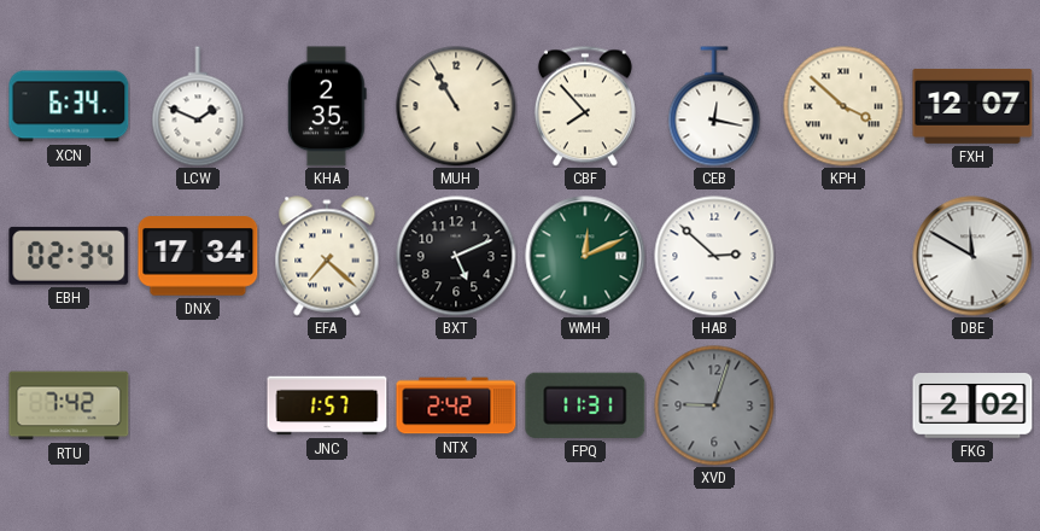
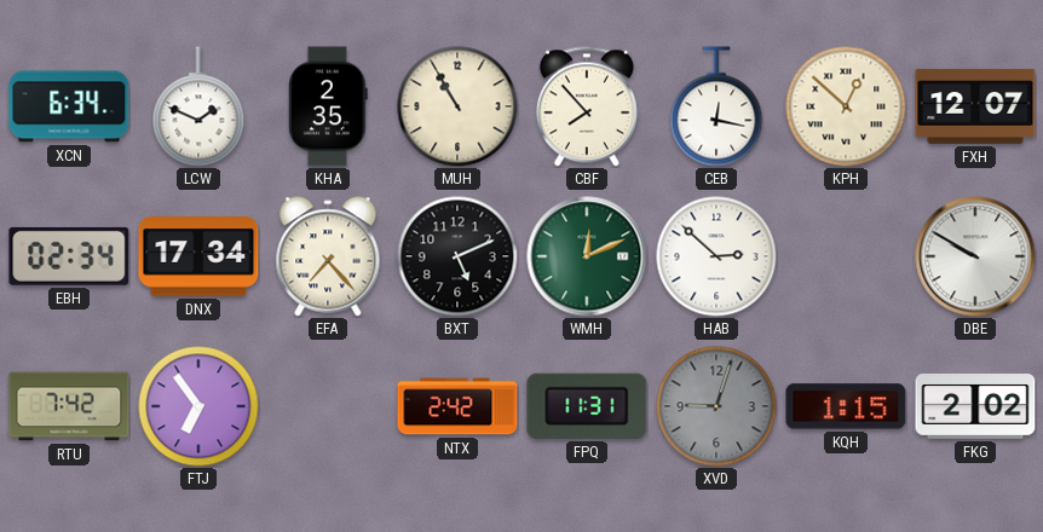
KPH: 3:52 -> 12:52
EFA: 7:22 -> 7:23
DBE: 11:50 -> 9:50
FTJ: none -> 6:54
JNC: 1:57 -> none
KQH: none -> 1:15
